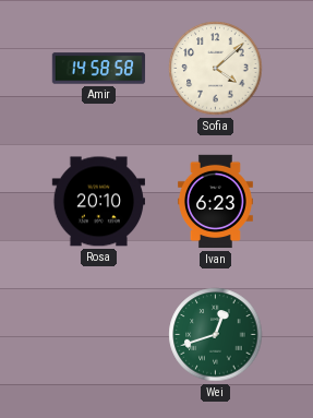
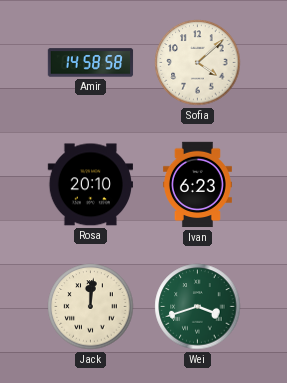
Jack: none -> 12:01
Wei: 12:42 -> 3:42
